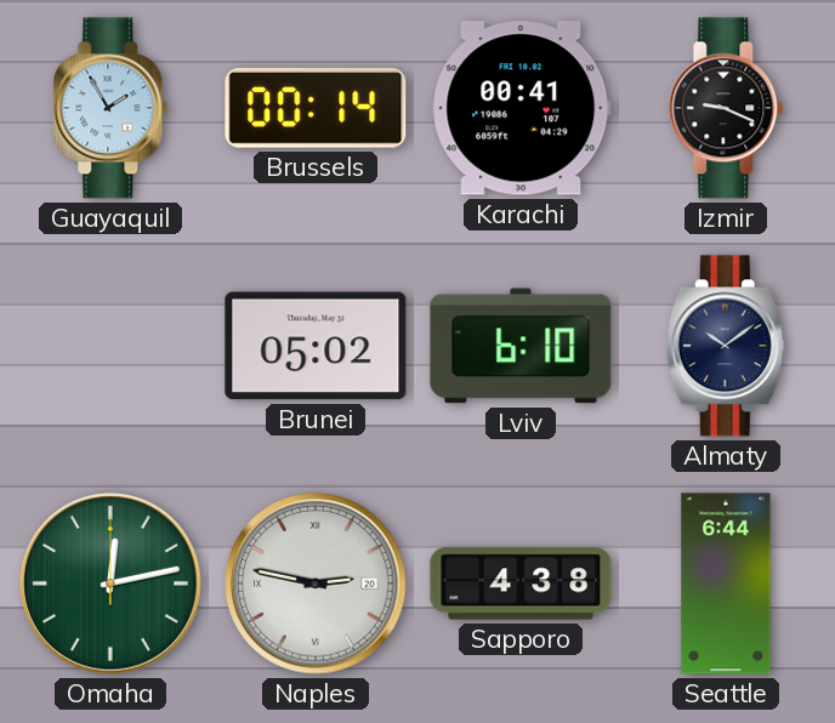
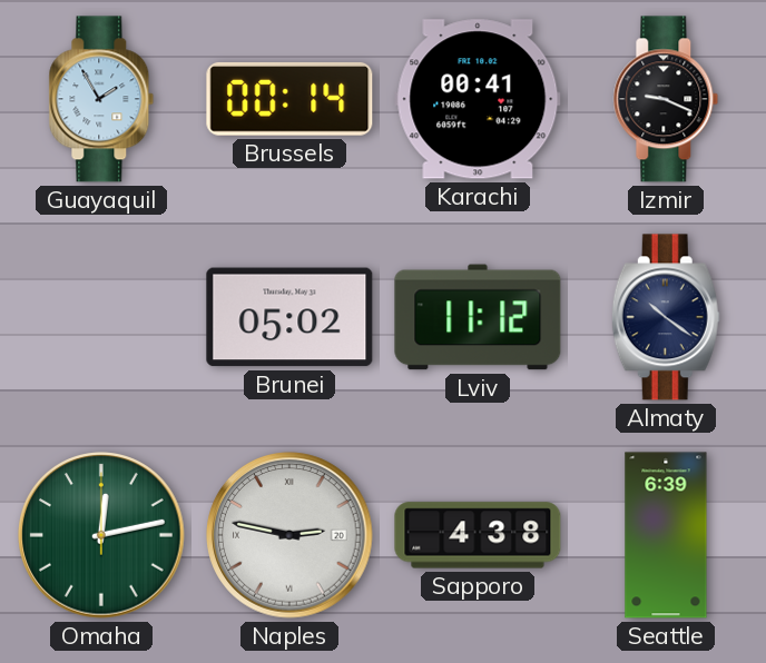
Lviv: 6:10 -> 11:12
Almaty: 10:09 -> 10:21
Seattle: 6:44 -> 6:39
